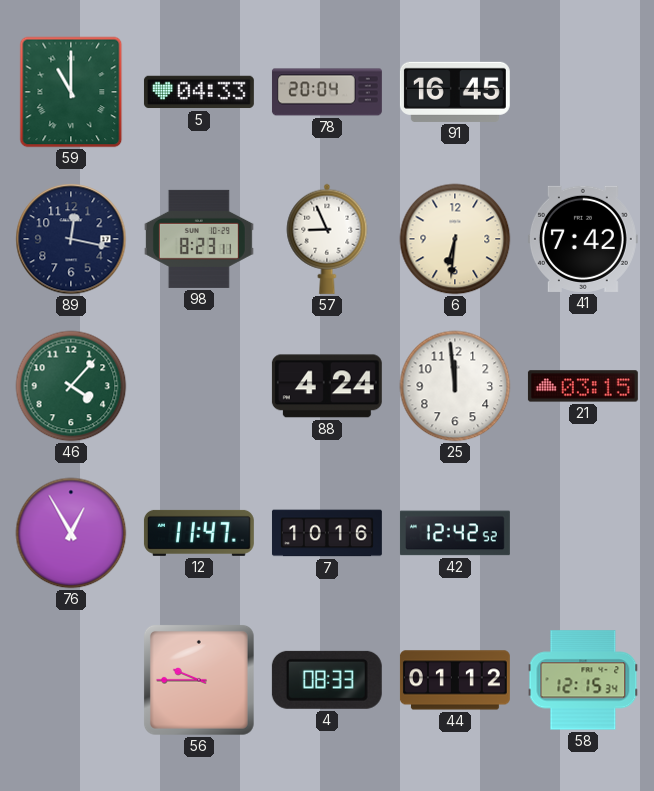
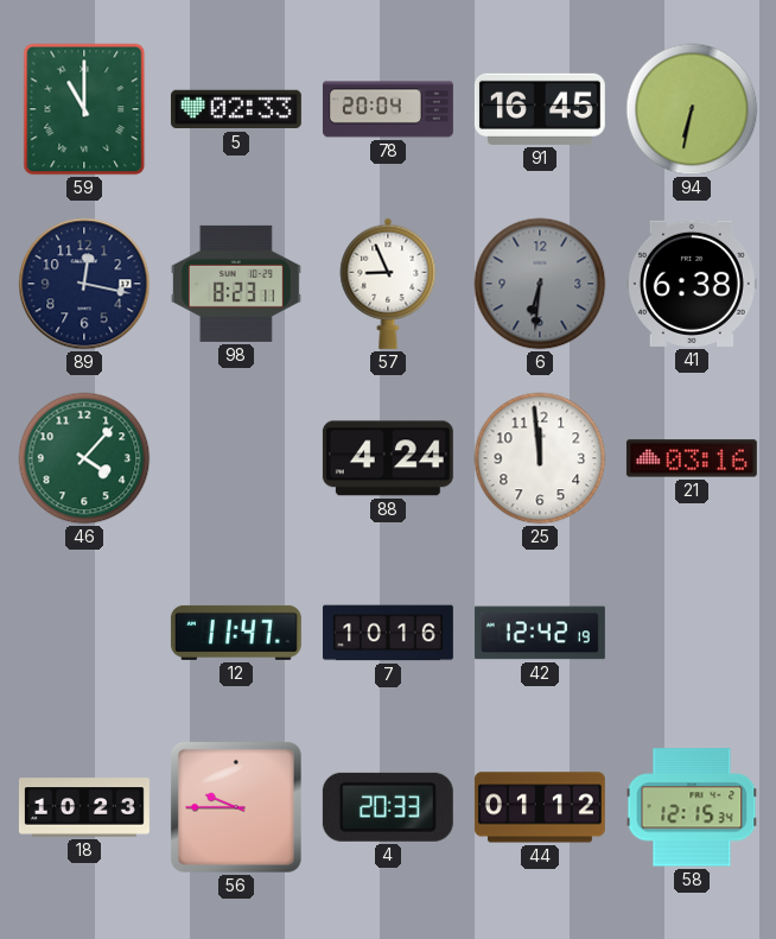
5: 04:33 -> 02:33
94: none -> 6:32
6 dial: cream -> grey
41: 7:42 -> 6:38
21: 03:15 -> 03:16
76: 12:55 -> none
42: 12:42:52 -> 12:42:19
18: none -> 10:23
4: 08:33 -> 20:33
